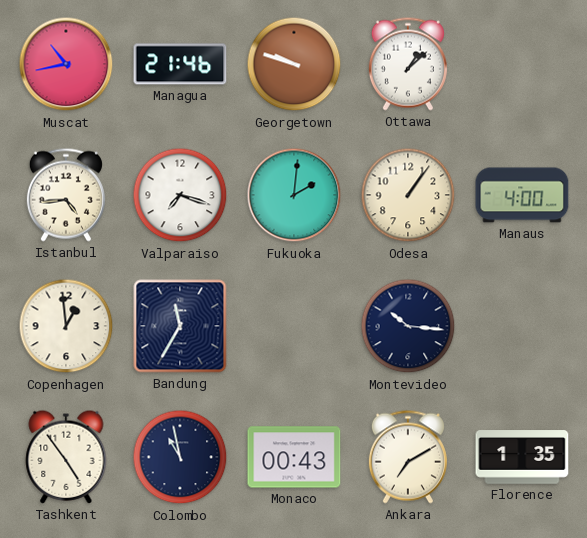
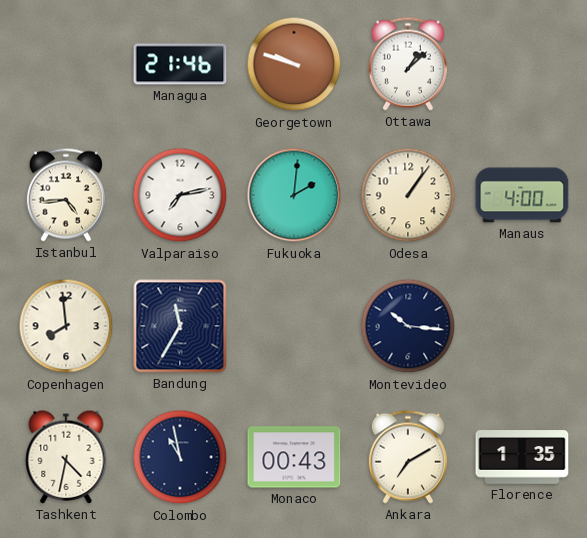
Muscat: 10:43 -> none
Valparaiso: 7:18 -> 7:13
Copenhagen: 12:59 -> 7:59
Tashkent: 4:54 -> 4:32
